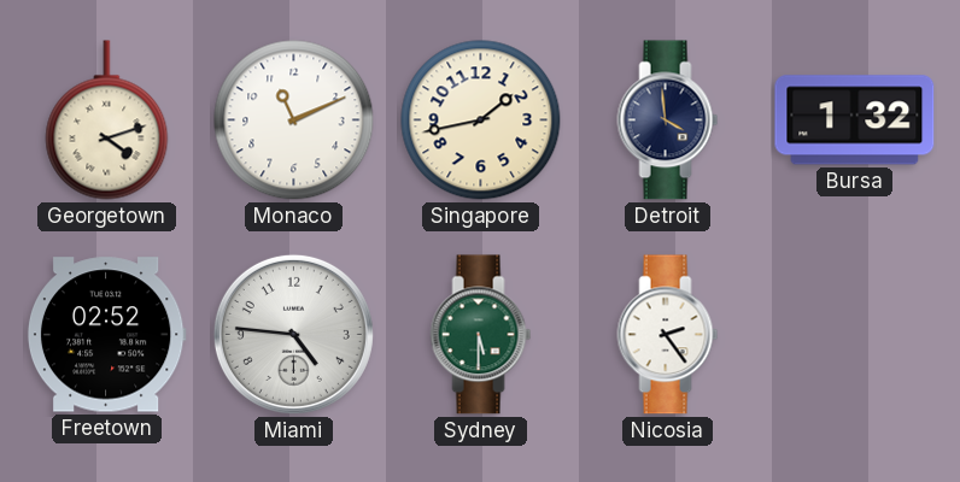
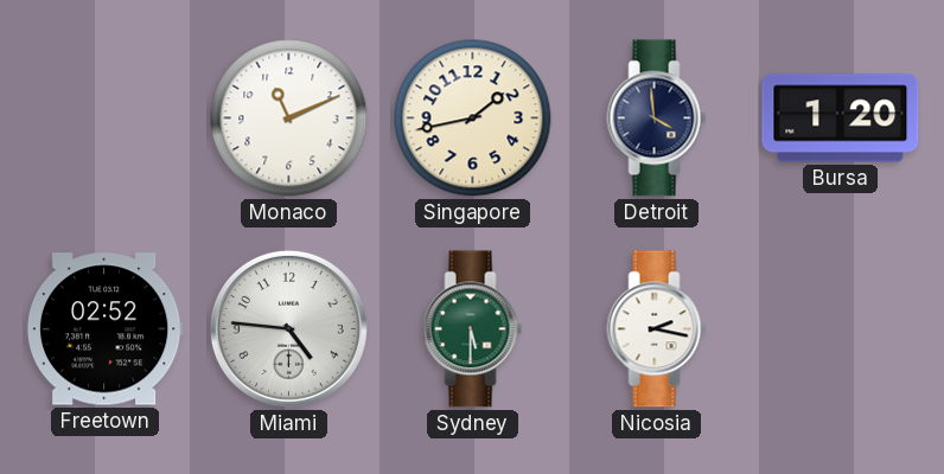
Georgetown: 4:12 -> none
Bursa: 1:32 -> 1:20
Nicosia: 2:24 -> 2:17
